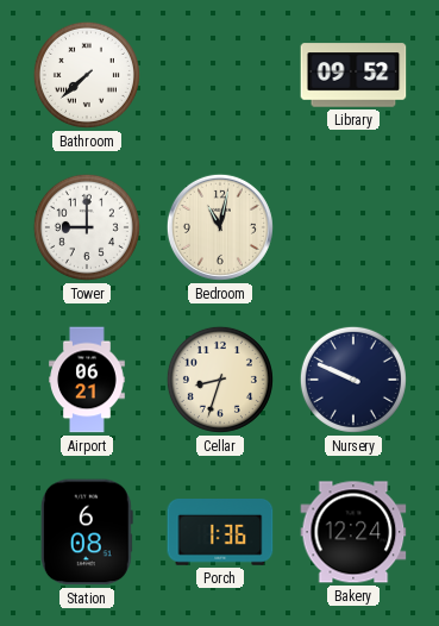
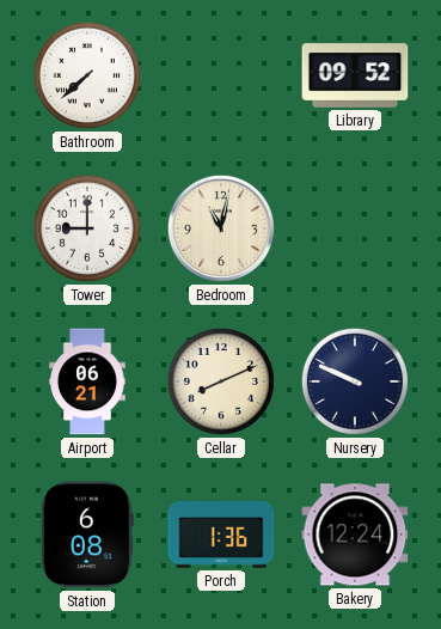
Cellar: 8:33 -> 8:11
